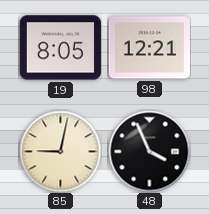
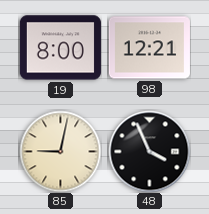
19: 8:05 -> 8:00
